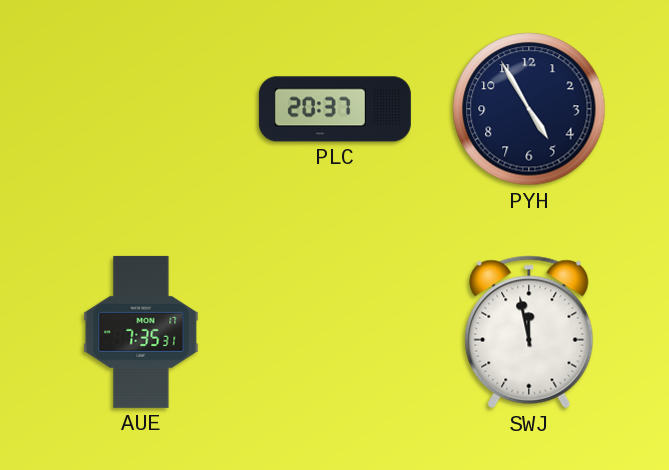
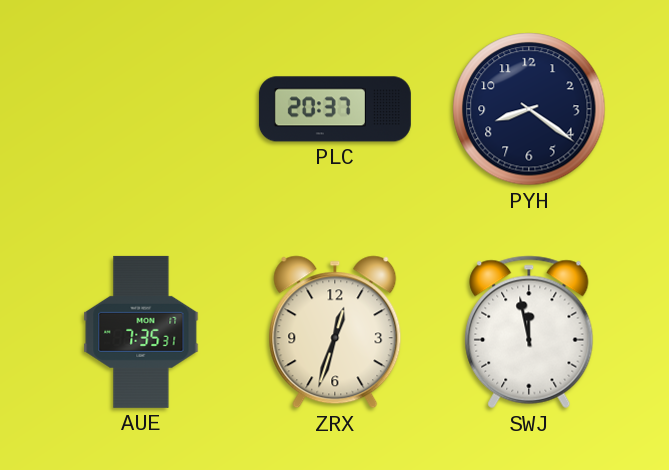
PYH: 4:55 -> 8:21
ZRX: none -> 12:33
